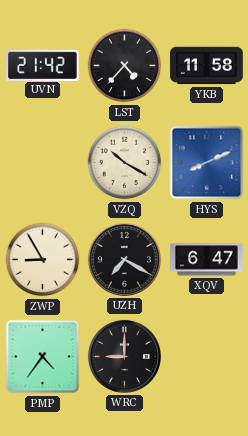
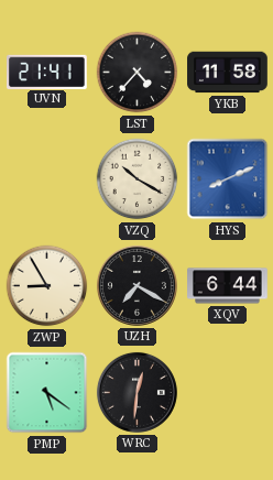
UVN: 21:42 -> 21:41
XQV: 6:47 -> 6:44
PMP: 4:36 -> 5:21
WRC: 9:00 -> 12:31
